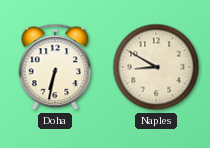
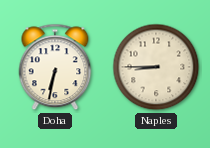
Naples: 8:50 -> 8:45
